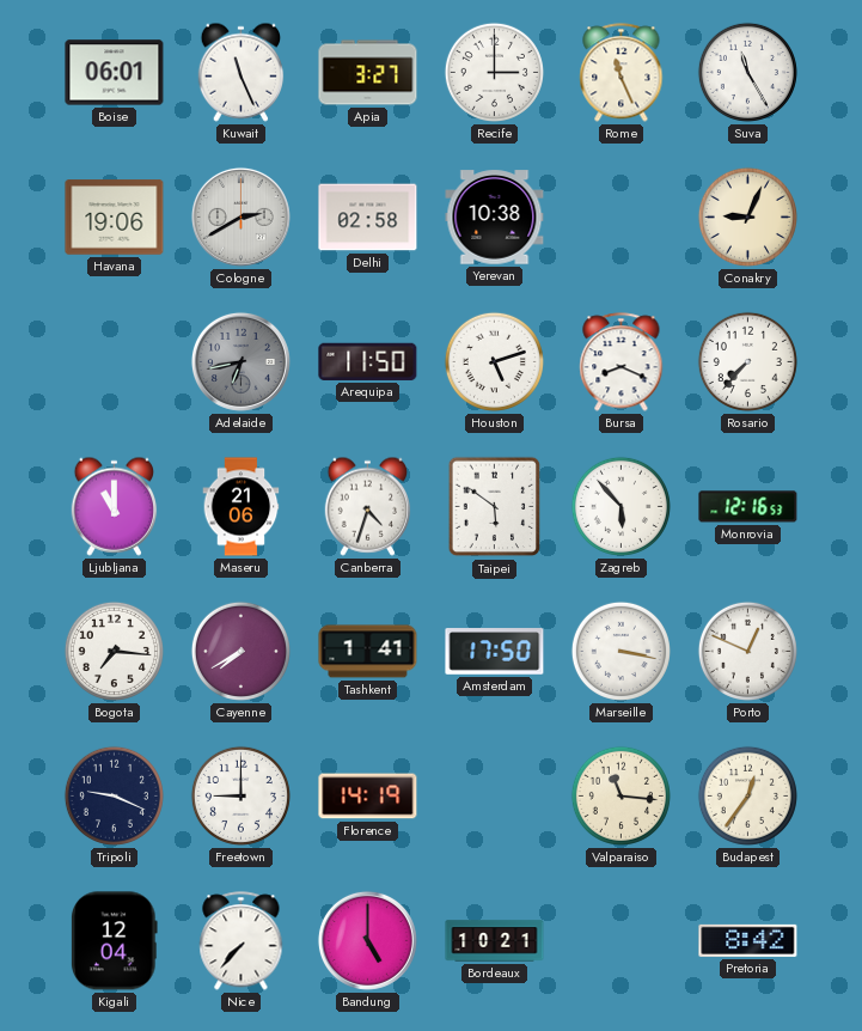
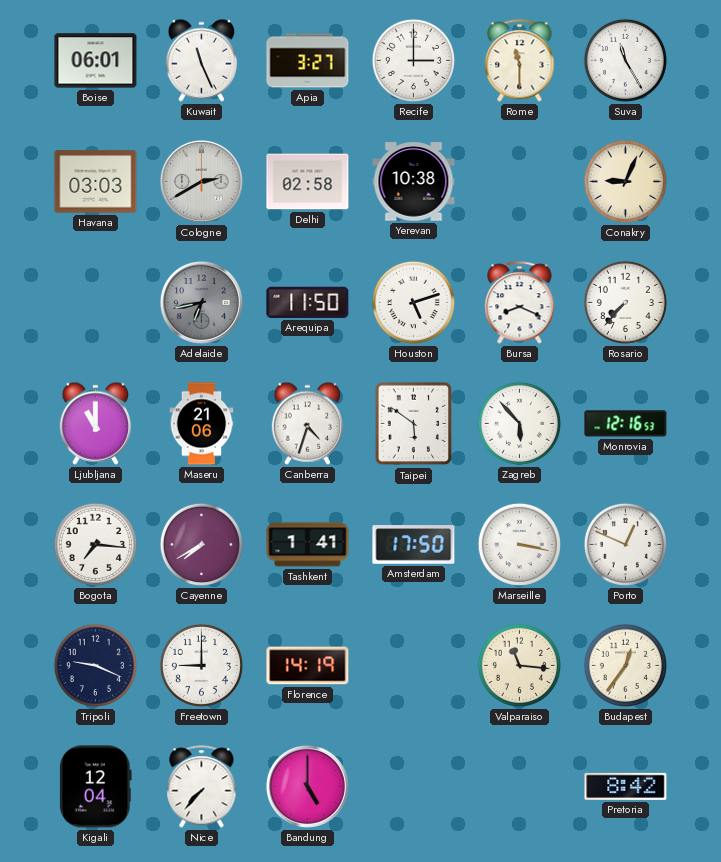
Rome: 11:26 -> 11:30
Havana: 19:06 -> 03:03
Bordeaux: 10:21 -> none
